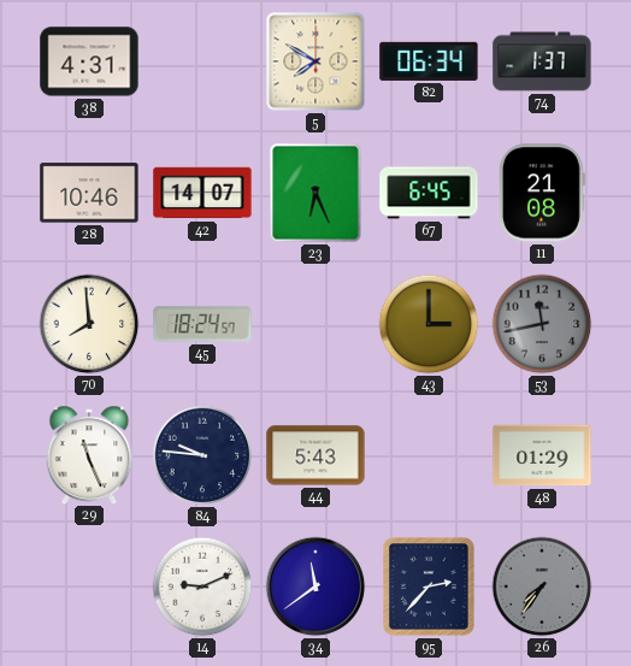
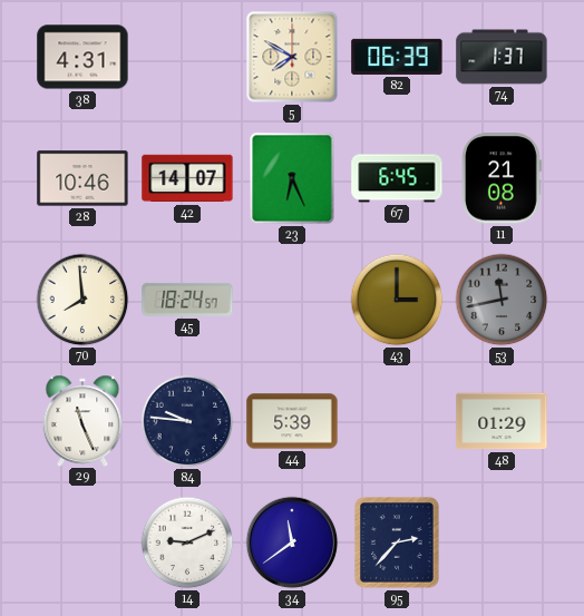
82: 06:34 -> 06:39
44: 5:43 -> 5:39
26: 7:36 -> none
